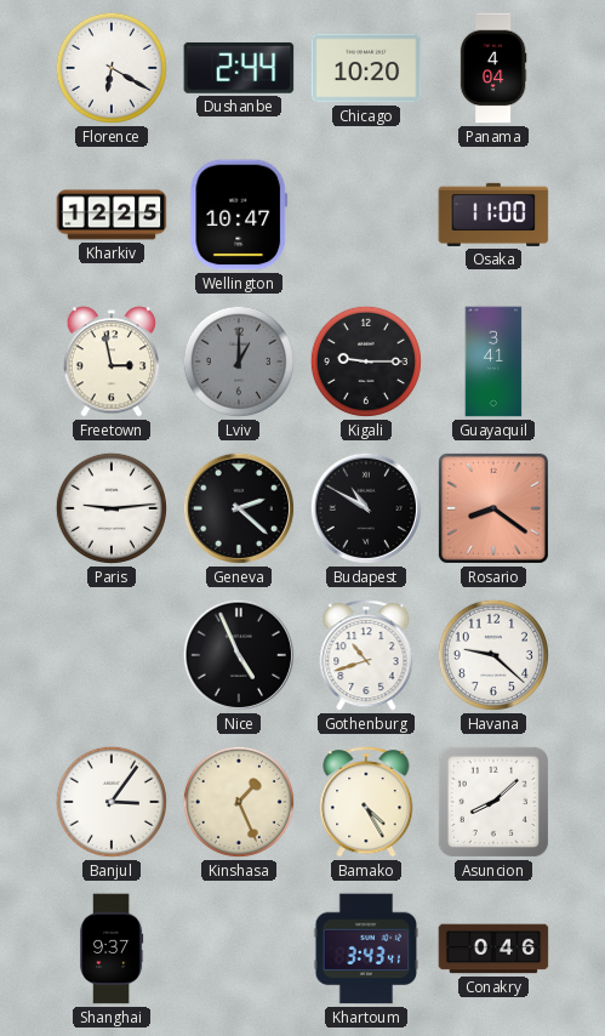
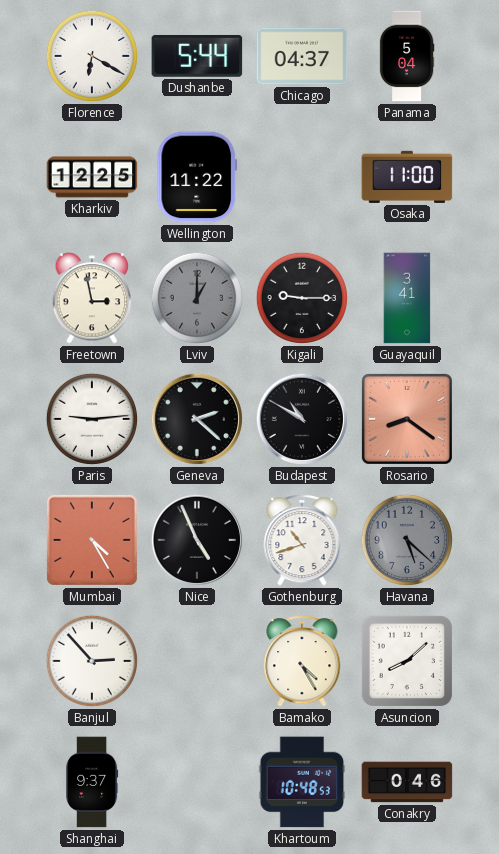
Dushanbe: 2:44 -> 5:44
Chicago: 10:20 -> 04:37
Panama: 4:04 -> 5:04
Wellington: 10:47 -> 11:22
Mumbai: none -> 4:25
Havana: 9:22 -> 5:22
Havana dial: white -> grey
Banjul: 3:06 -> 2:53
Kinshasa: 1:26 -> none
Khartoum: 3:43 -> 10:48
